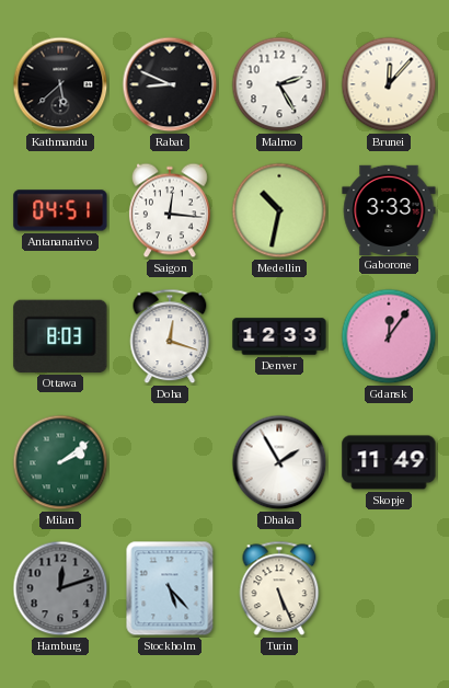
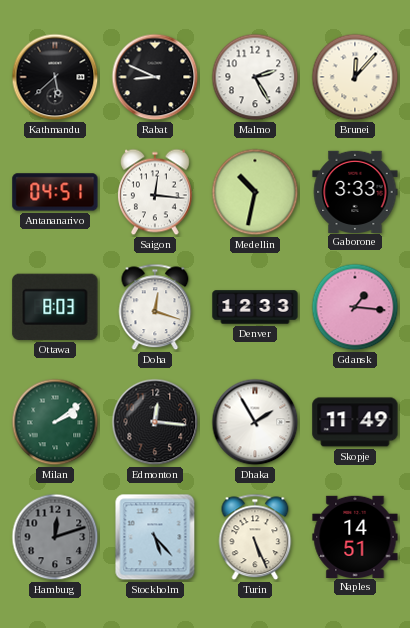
Gdansk: 12:06 -> 1:16
Edmonton: none -> 12:16
Naples: none -> 14:51
